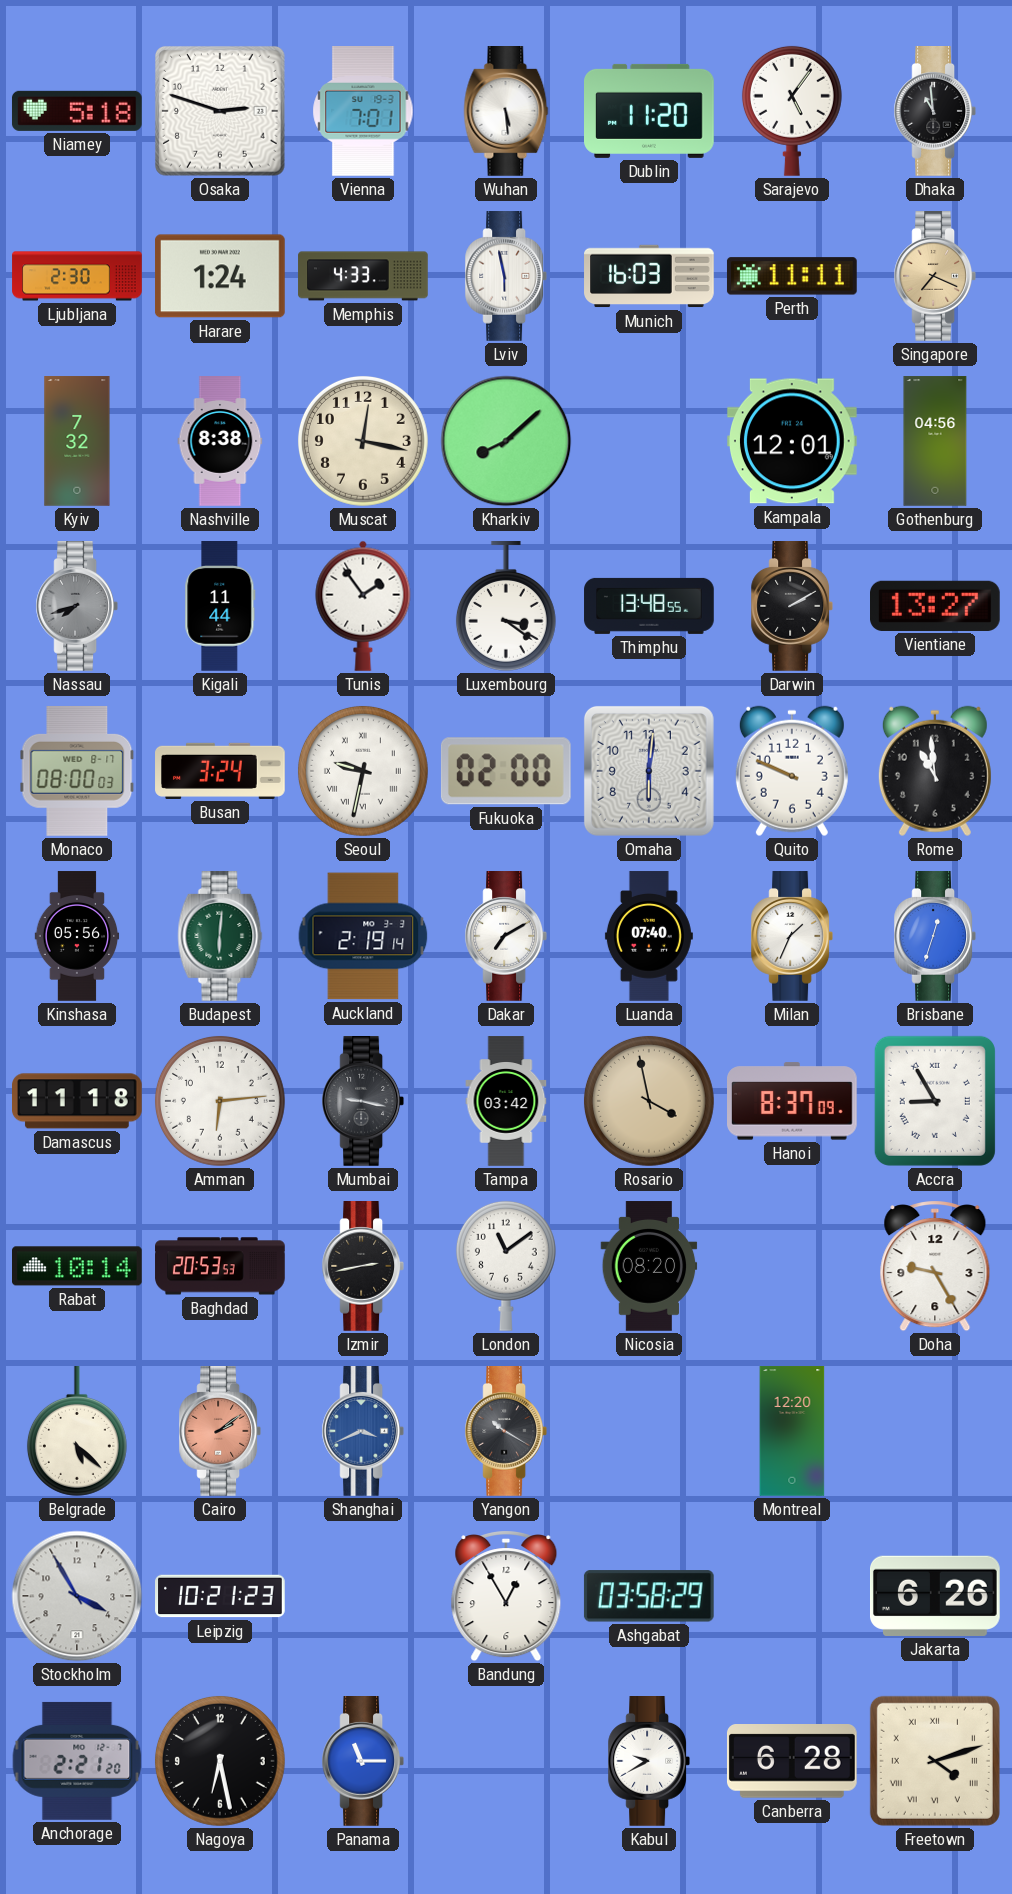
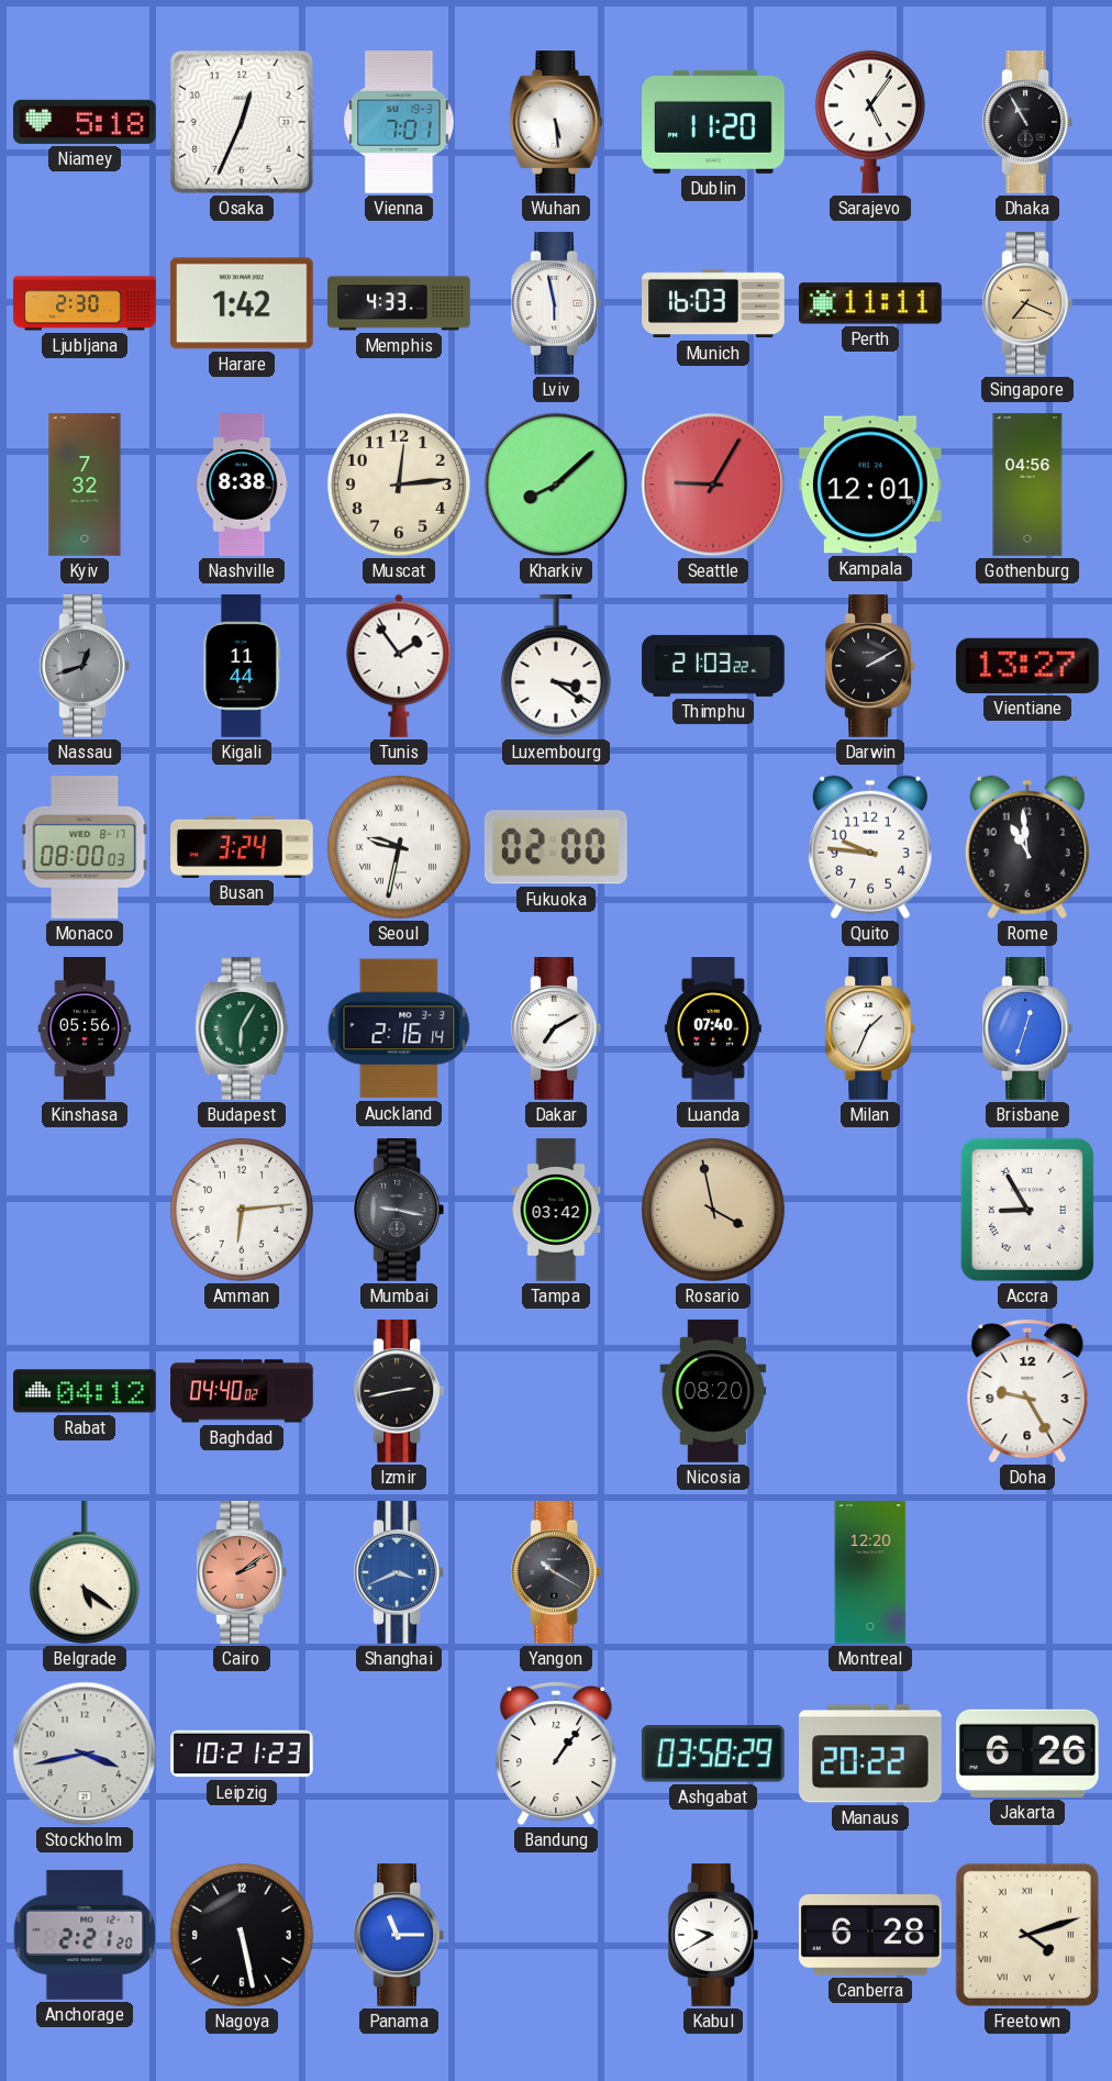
Osaka: 2:48 -> 12:34
Dhaka: 10:59 -> 10:55
Harare: 1:24 -> 1:42
Muscat: 12:17 -> 12:14
Seattle: none -> 9:05
Nassau: 7:42 -> 12:42
Thimphu: 13:48 -> 21:03
Omaha: 6:01 -> none
Quito: 9:49 -> 9:46
Budapest: 6:01 -> 6:05
Auckland: 2:19 -> 2:16
Damascus: 11:18 -> none
Hanoi: 8:37 -> none
Rabat: 10:14 -> 04:12
Baghdad: 20:53 -> 04:40
London: 11:09 -> none
Belgrade: 5:22 -> 5:21
Stockholm: 3:55 -> 3:43
Bandung: 12:55 -> 1:06
Manaus: none -> 20:22
Nagoya: 6:28 -> 5:28
